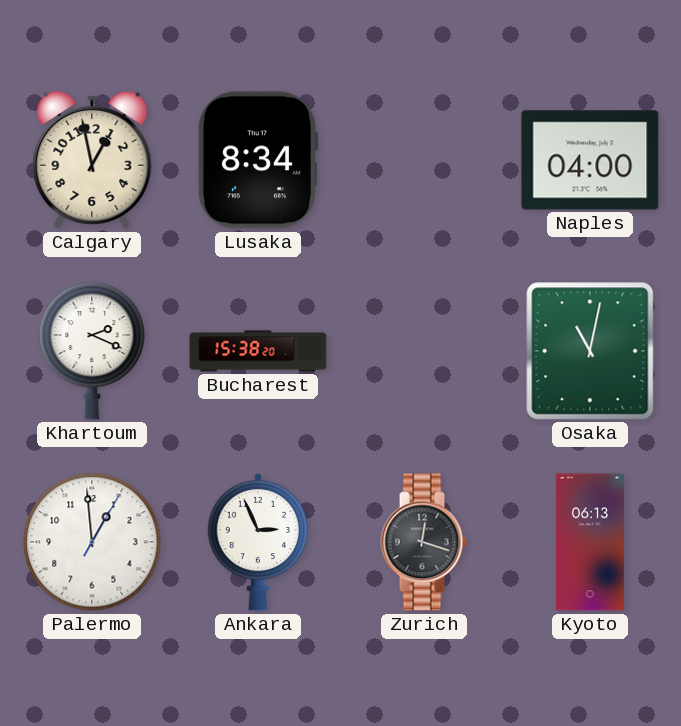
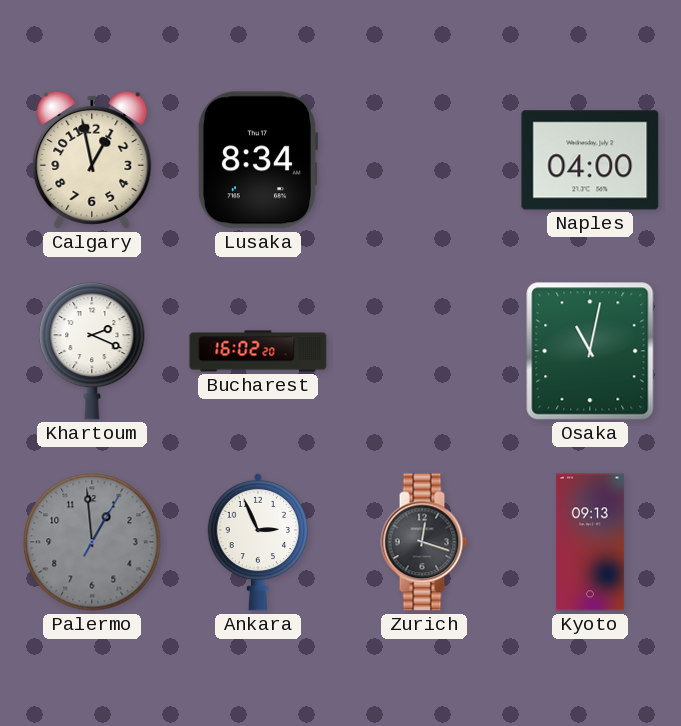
Bucharest: 15:38 -> 16:02
Palermo dial: white -> grey
Kyoto: 06:13 -> 09:13
